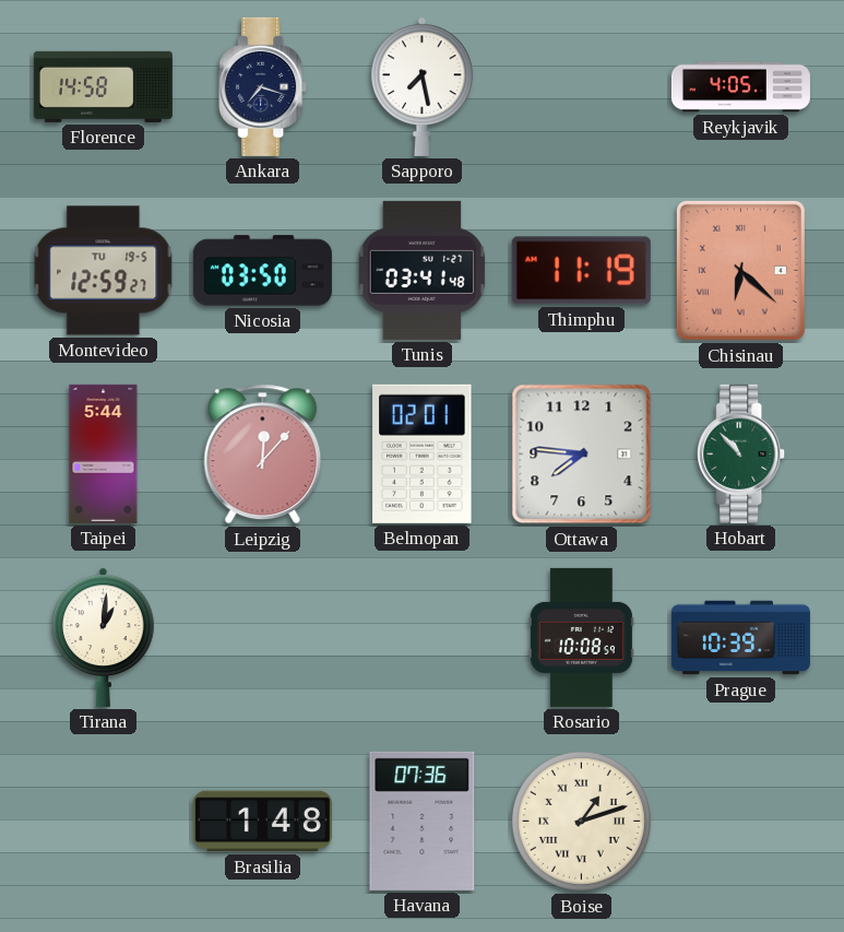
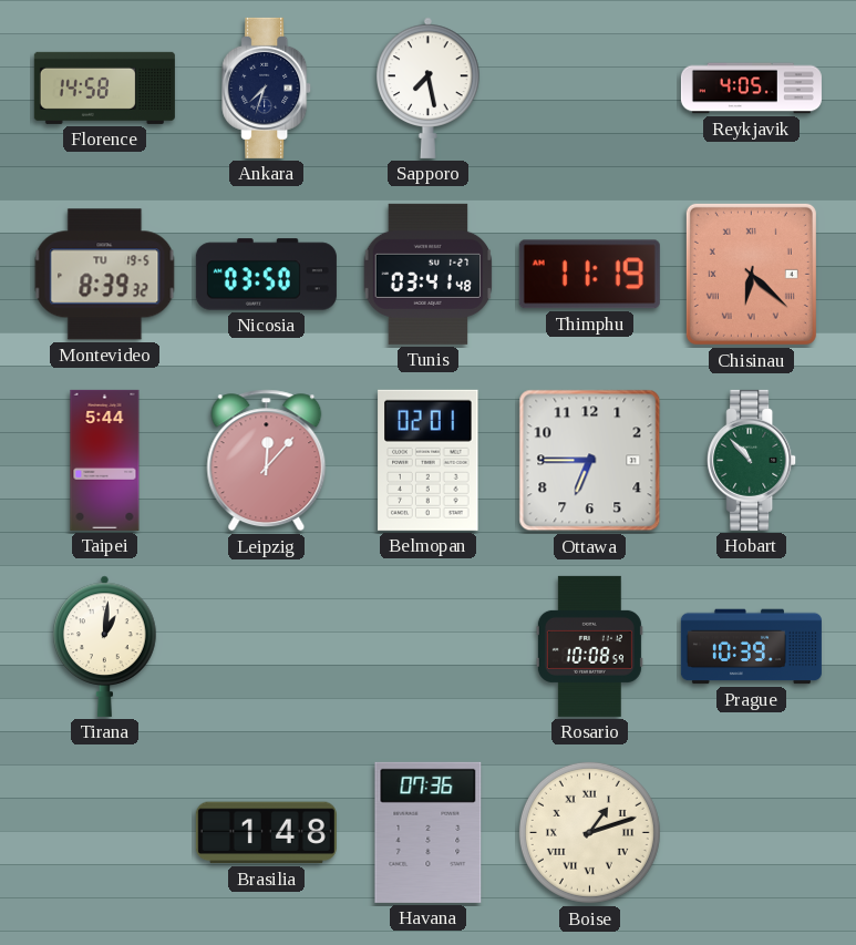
Ankara: 7:18 -> 7:33
Montevideo: 12:59 -> 8:39
Ottawa: 7:46 -> 6:45
